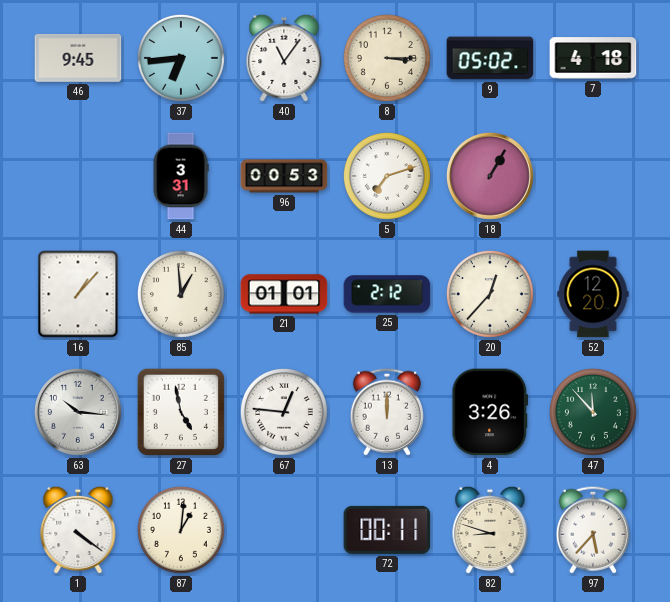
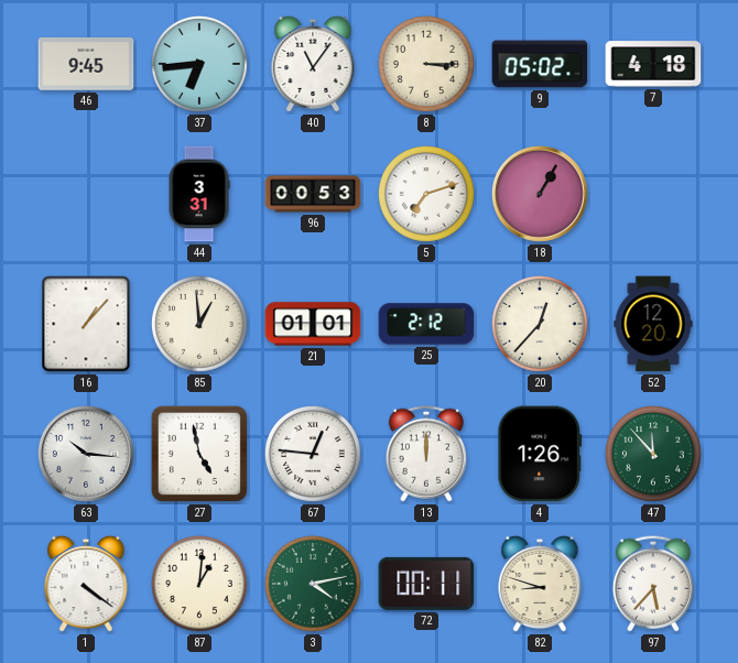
4: 3:26 -> 1:26
3: none -> 4:13
